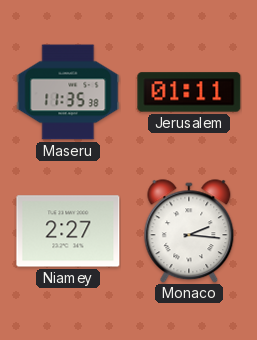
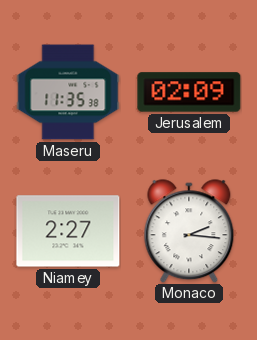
Jerusalem: 01:11 -> 02:09
